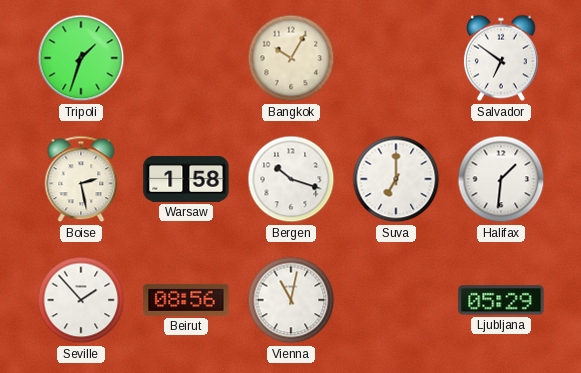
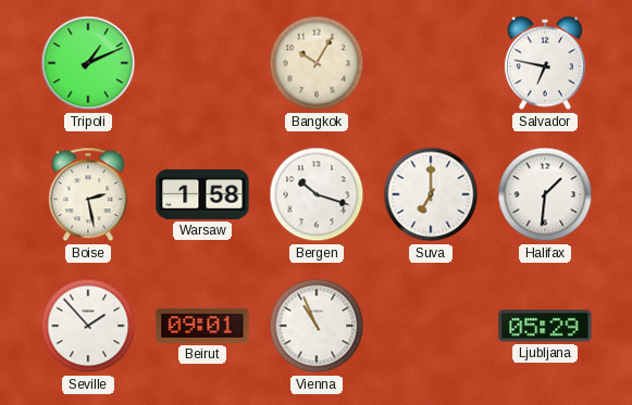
Tripoli: 1:33 -> 1:11
Salvador: 6:51 -> 6:47
Beirut: 08:56 -> 09:01
Vienna: 11:02 -> 10:56
